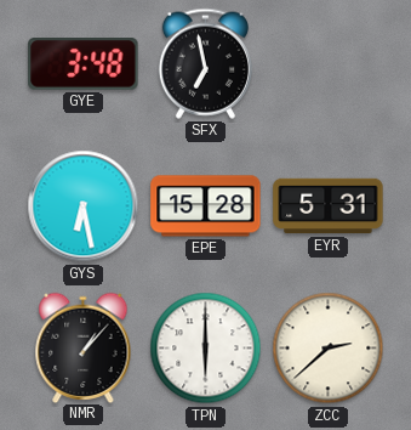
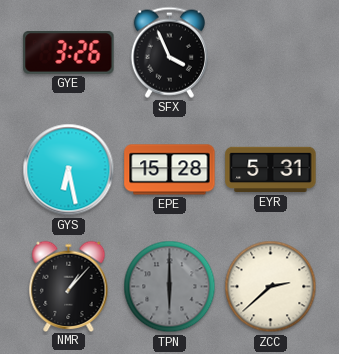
GYE: 3:48 -> 3:26
SFX: 6:58 -> 3:56
TPN dial: white -> grey
